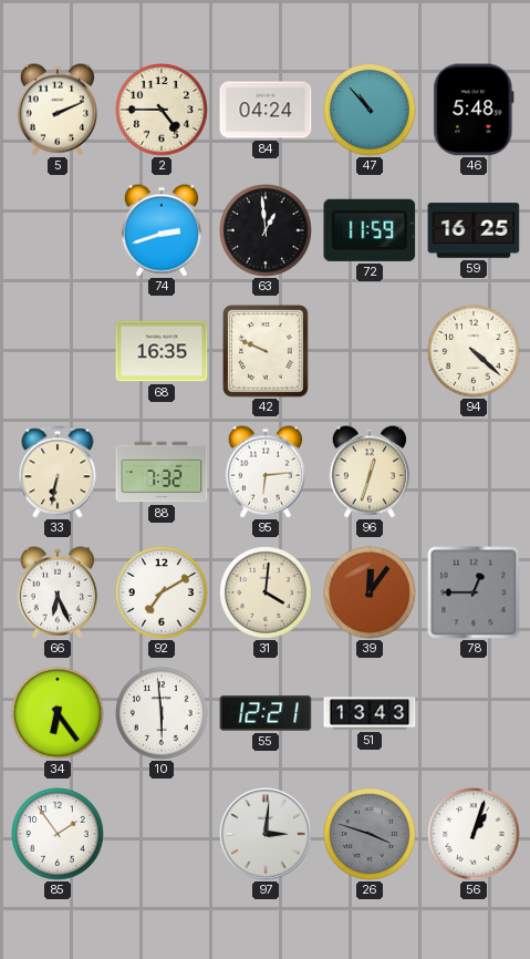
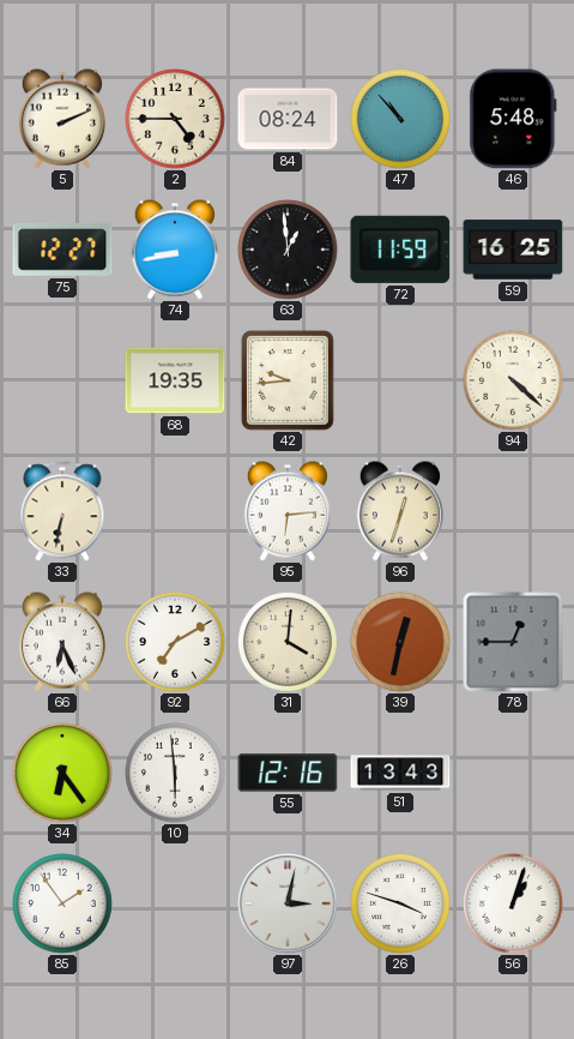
84: 04:24 -> 08:24
75: none -> 12:27
74: 2:42 -> 8:43
68: 16:35 -> 19:35
42: 9:49 -> 9:44
88: 7:32 -> none
39: 12:06 -> 12:32
55: 12:21 -> 12:16
97: 3:01 -> 3:02
26 dial: grey -> white
